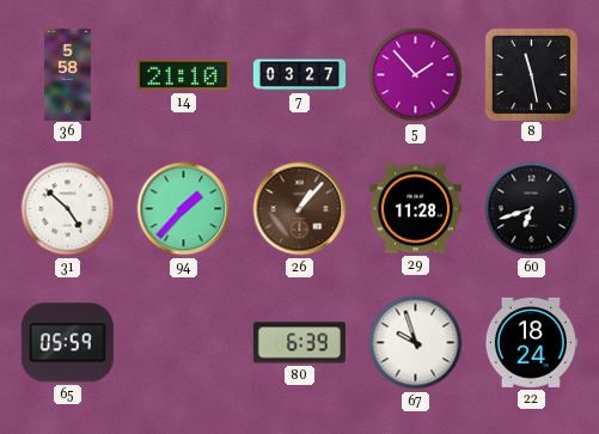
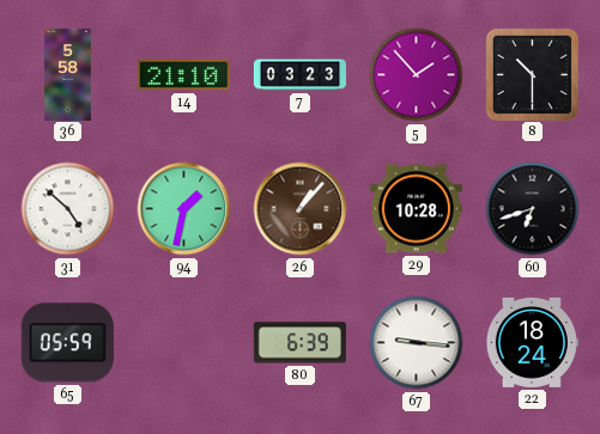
7: 03:27 -> 03:23
8: 11:28 -> 10:30
94: 1:37 -> 1:32
29: 11:28 -> 10:28
67: 9:57 -> 9:16
